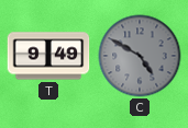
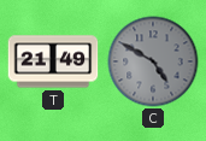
T: 9:49 -> 21:49
